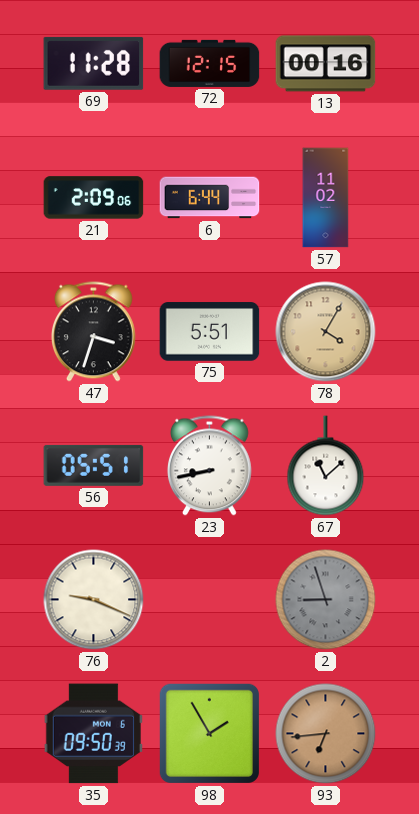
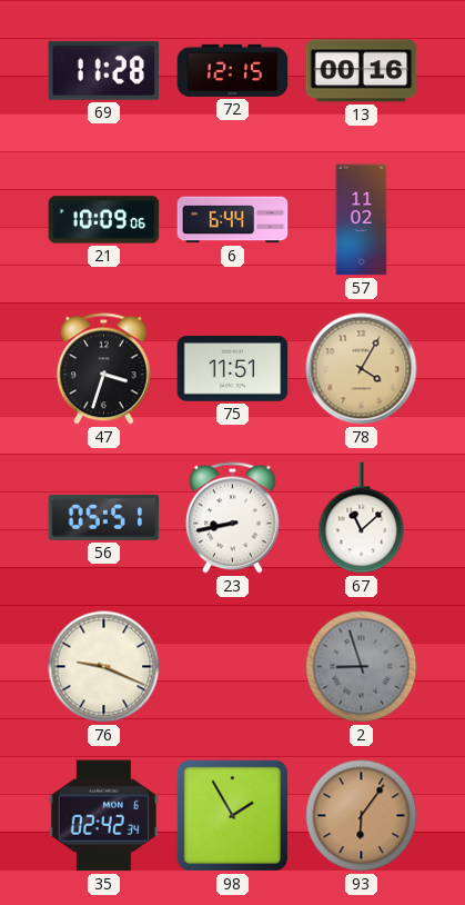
21: 2:09 -> 10:09
75: 5:51 -> 11:51
35: 09:50 -> 02:42
93: 6:44 -> 6:06
